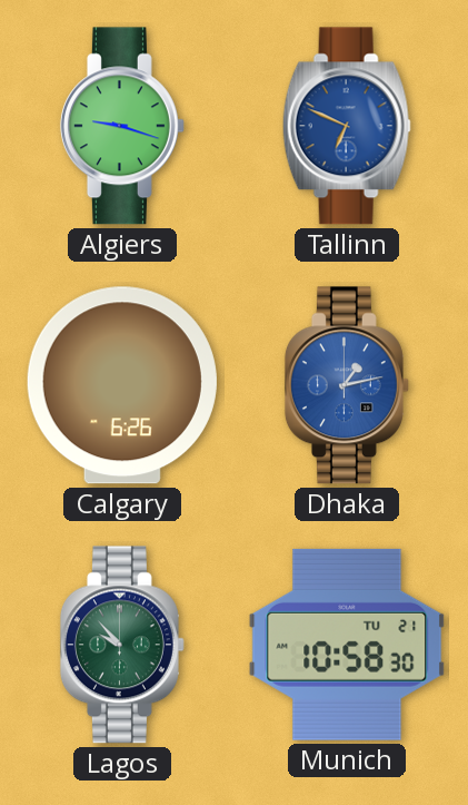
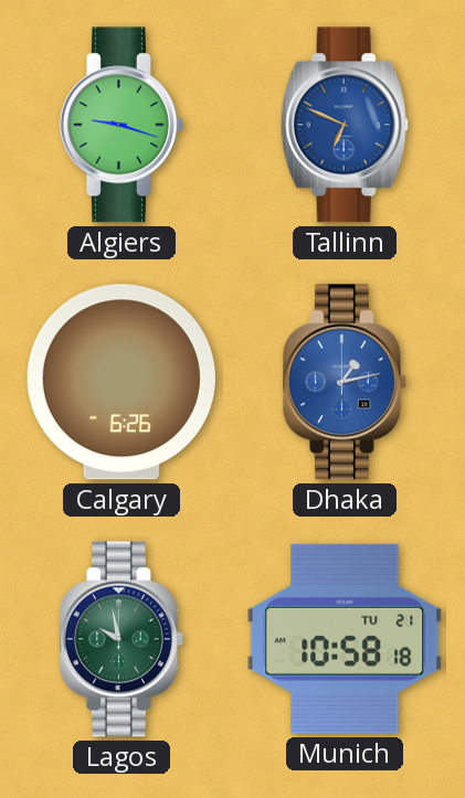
Lagos: 9:53 -> 9:58
Munich: 10:58:30 -> 10:58:18
